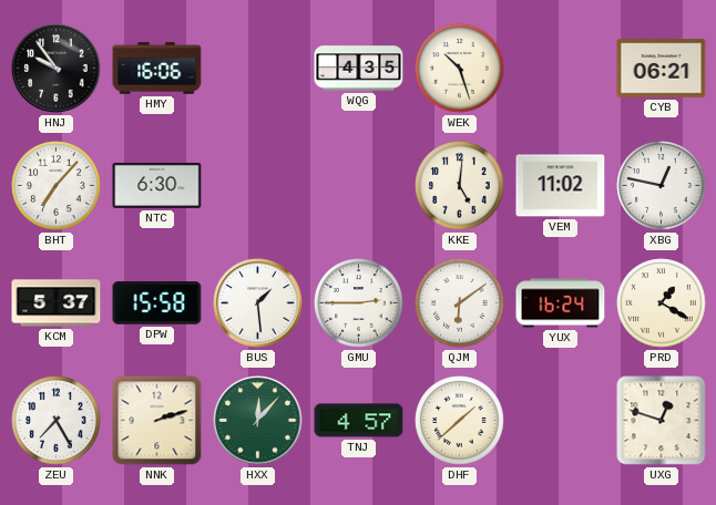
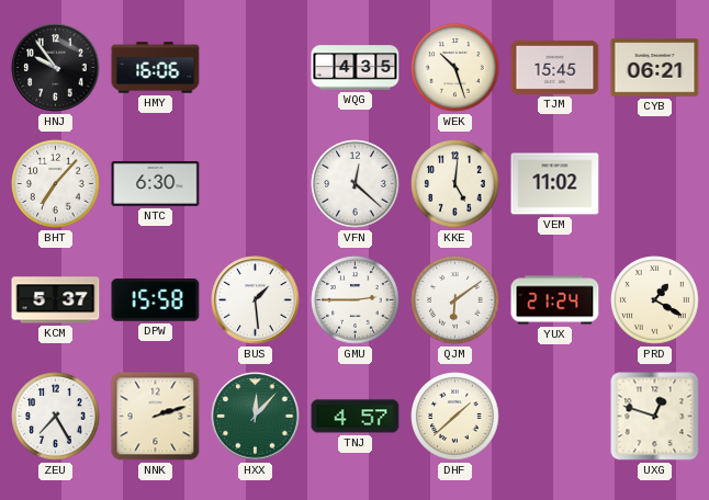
TJM: none -> 15:45
VFN: none -> 12:22
XBG: 12:47 -> none
YUX: 16:24 -> 21:24
